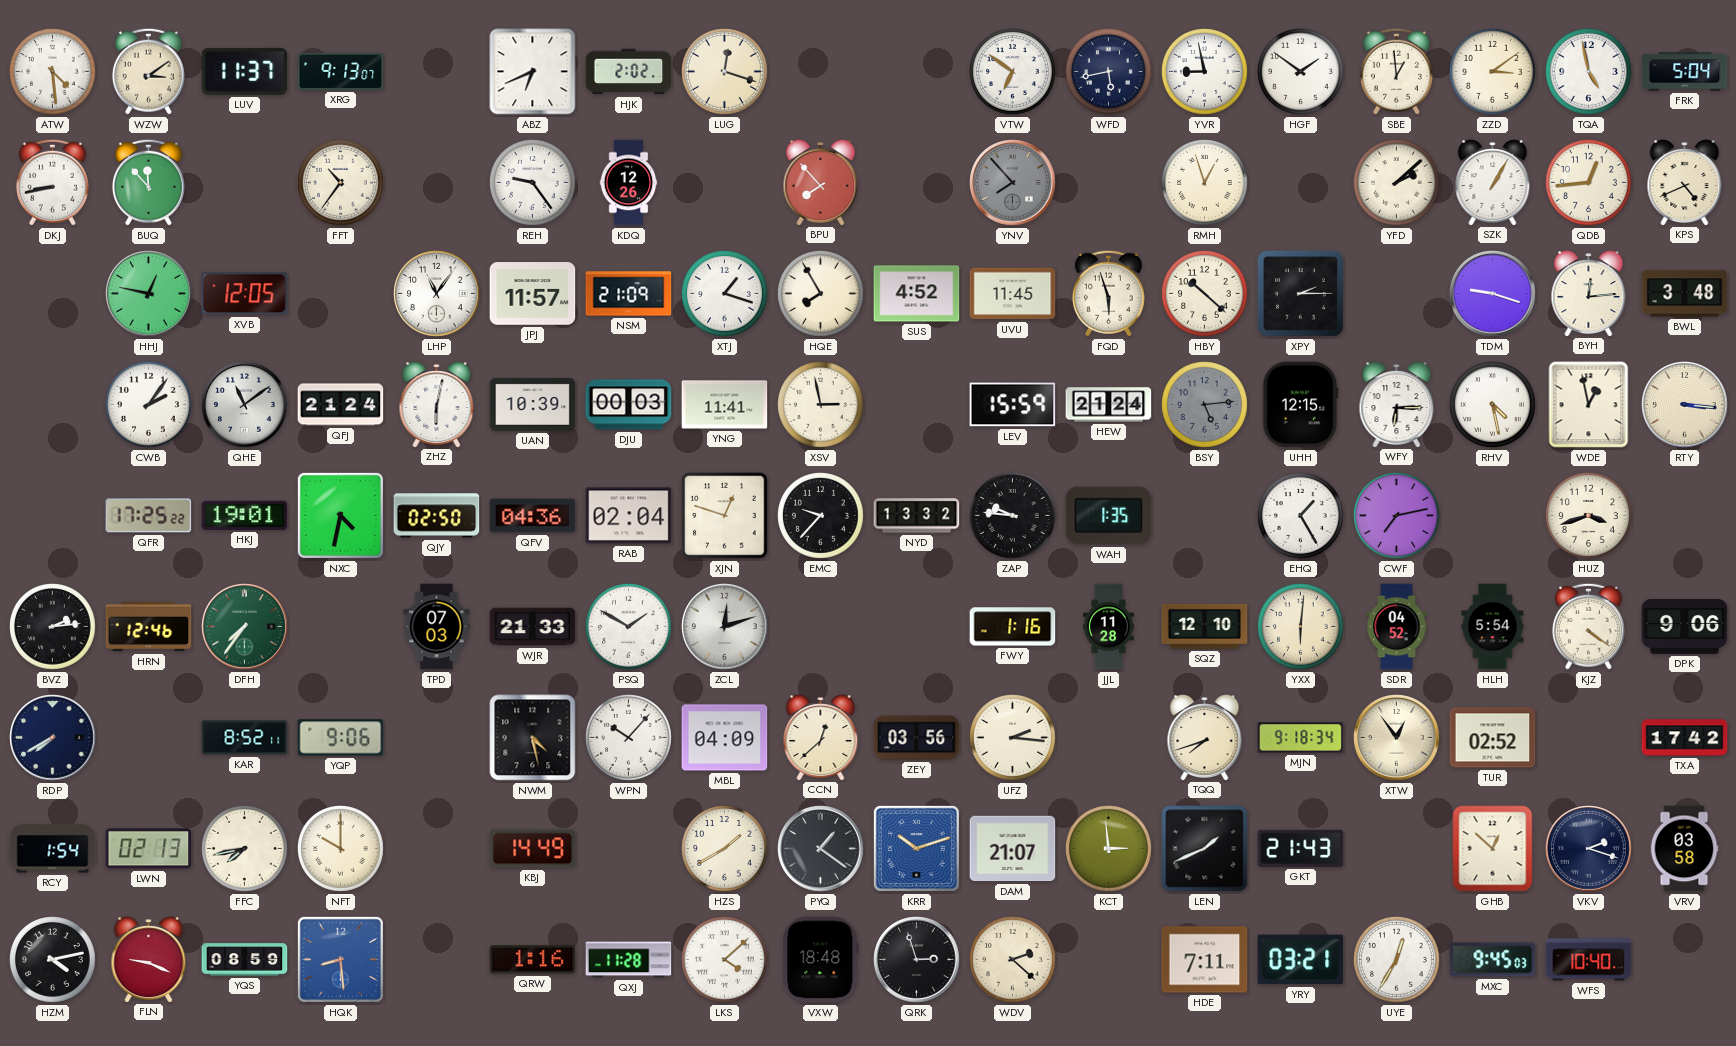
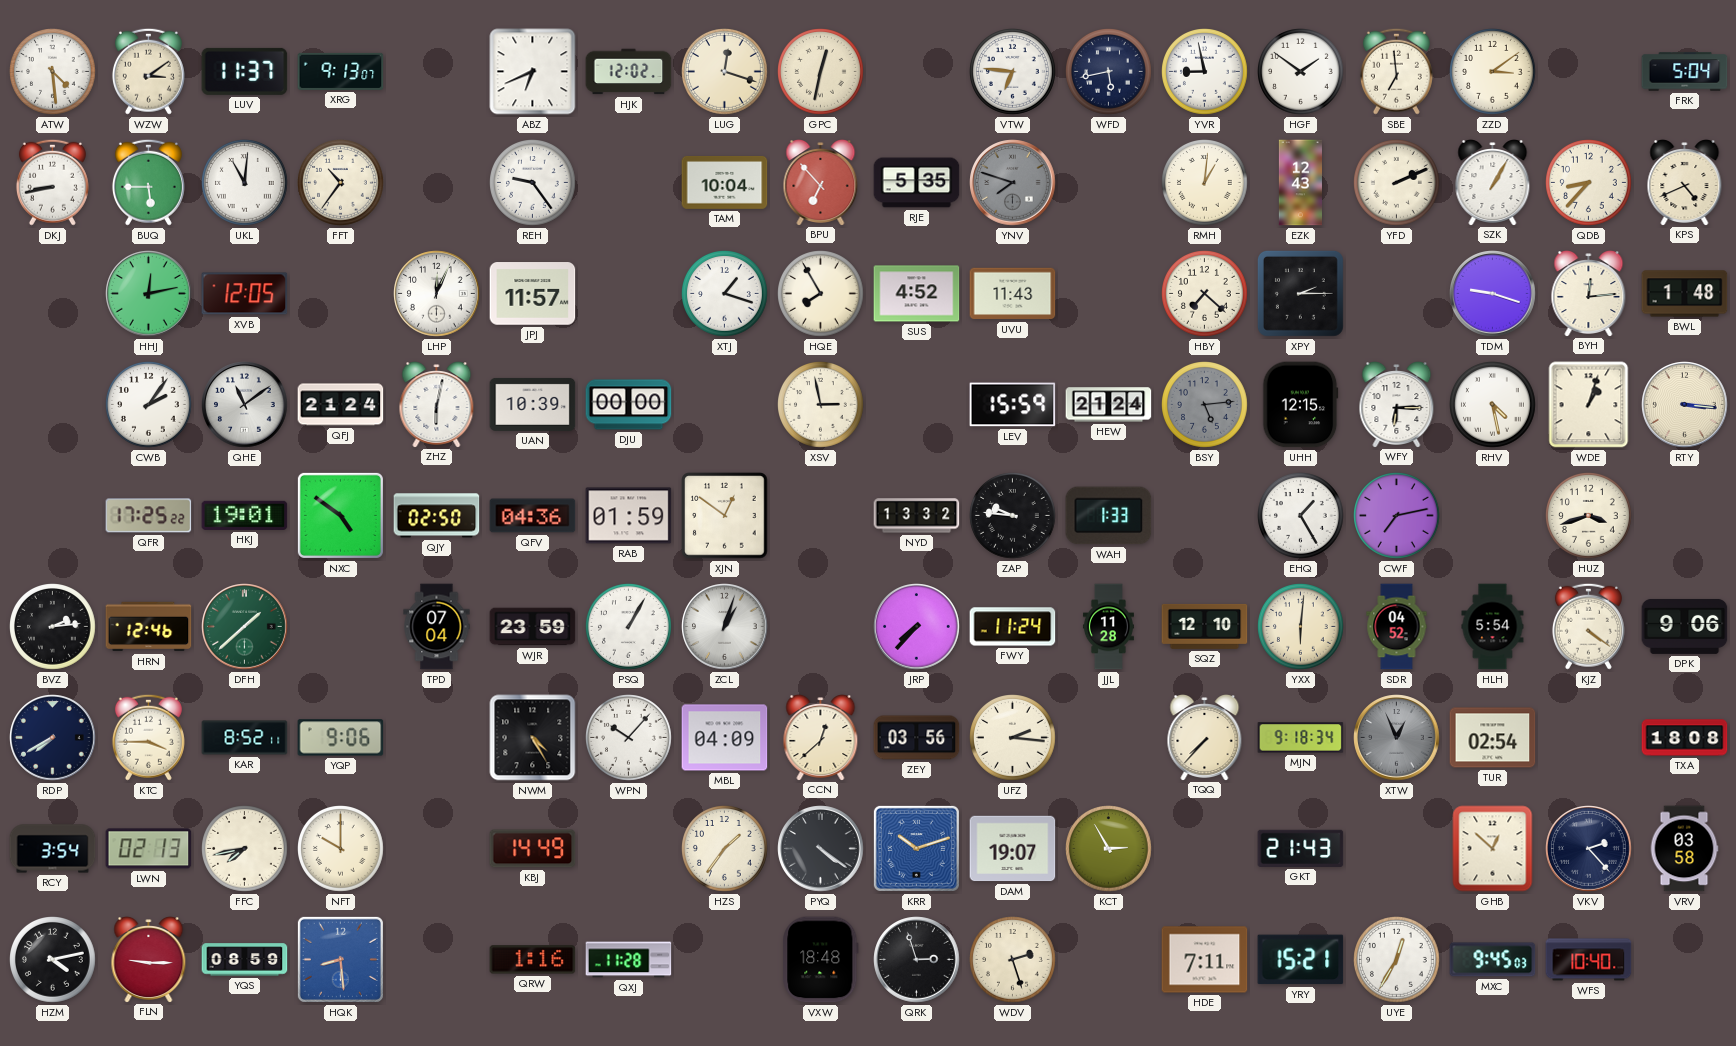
HJK: 2:02 -> 12:02
GPC: none -> 12:32
VTW: 6:51 -> 6:46
SBE: 12:59 -> 6:59
TQA: 4:58 -> none
BUQ: 11:53 -> 5:45
UKL: none -> 11:01
KDQ: 12:26 -> none
TAM: none -> 10:04
BPU: 7:53 -> 6:53
RJE: none -> 5:35
YNV: 7:53 -> 7:48
RMH: 12:57 -> 1:01
EZK: none -> 12:43
YFD: 2:08 -> 2:11
QDB: 12:44 -> 8:37
HHJ: 12:47 -> 12:13
LHP: 11:06 -> 12:04
NSM: 21:09 -> none
UVU: 11:45 -> 11:43
FQD: 5:57 -> none
HBY: 10:22 -> 7:22
BWL: 3:48 -> 1:48
DJU: 00:03 -> 00:00
YNG: 11:41 -> none
WDE: 12:58 -> 1:03
NXC: 4:32 -> 4:51
RAB: 02:04 -> 01:59
XJN: 12:48 -> 12:51
EMC: 9:37 -> none
WAH: 1:35 -> 1:33
DFH: 7:36 -> 1:38
TPD: 07:03 -> 07:04
WJR: 21:33 -> 23:59
PSQ: 1:50 -> 1:05
ZCL: 12:12 -> 1:03
JRP: none -> 7:37
FWY: 1:16 -> 11:24
KTC: none -> 3:45
NWM: 4:28 -> 4:25
TQQ: 7:42 -> 7:37
XTW: 12:54 -> 12:56
XTW dial: cream -> grey
TUR: 02:52 -> 02:54
TXA: 17:42 -> 18:08
RCY: 1:54 -> 3:54
HZS: 1:40 -> 1:36
PYQ: 1:21 -> 4:21
DAM: 21:07 -> 19:07
KCT: 2:59 -> 2:55
LEN: 1:41 -> none
VKV: 2:18 -> 2:23
FLN: 9:19 -> 9:15
LKS: 4:08 -> none
WDV: 2:22 -> 2:27
YRY: 03:21 -> 15:21
